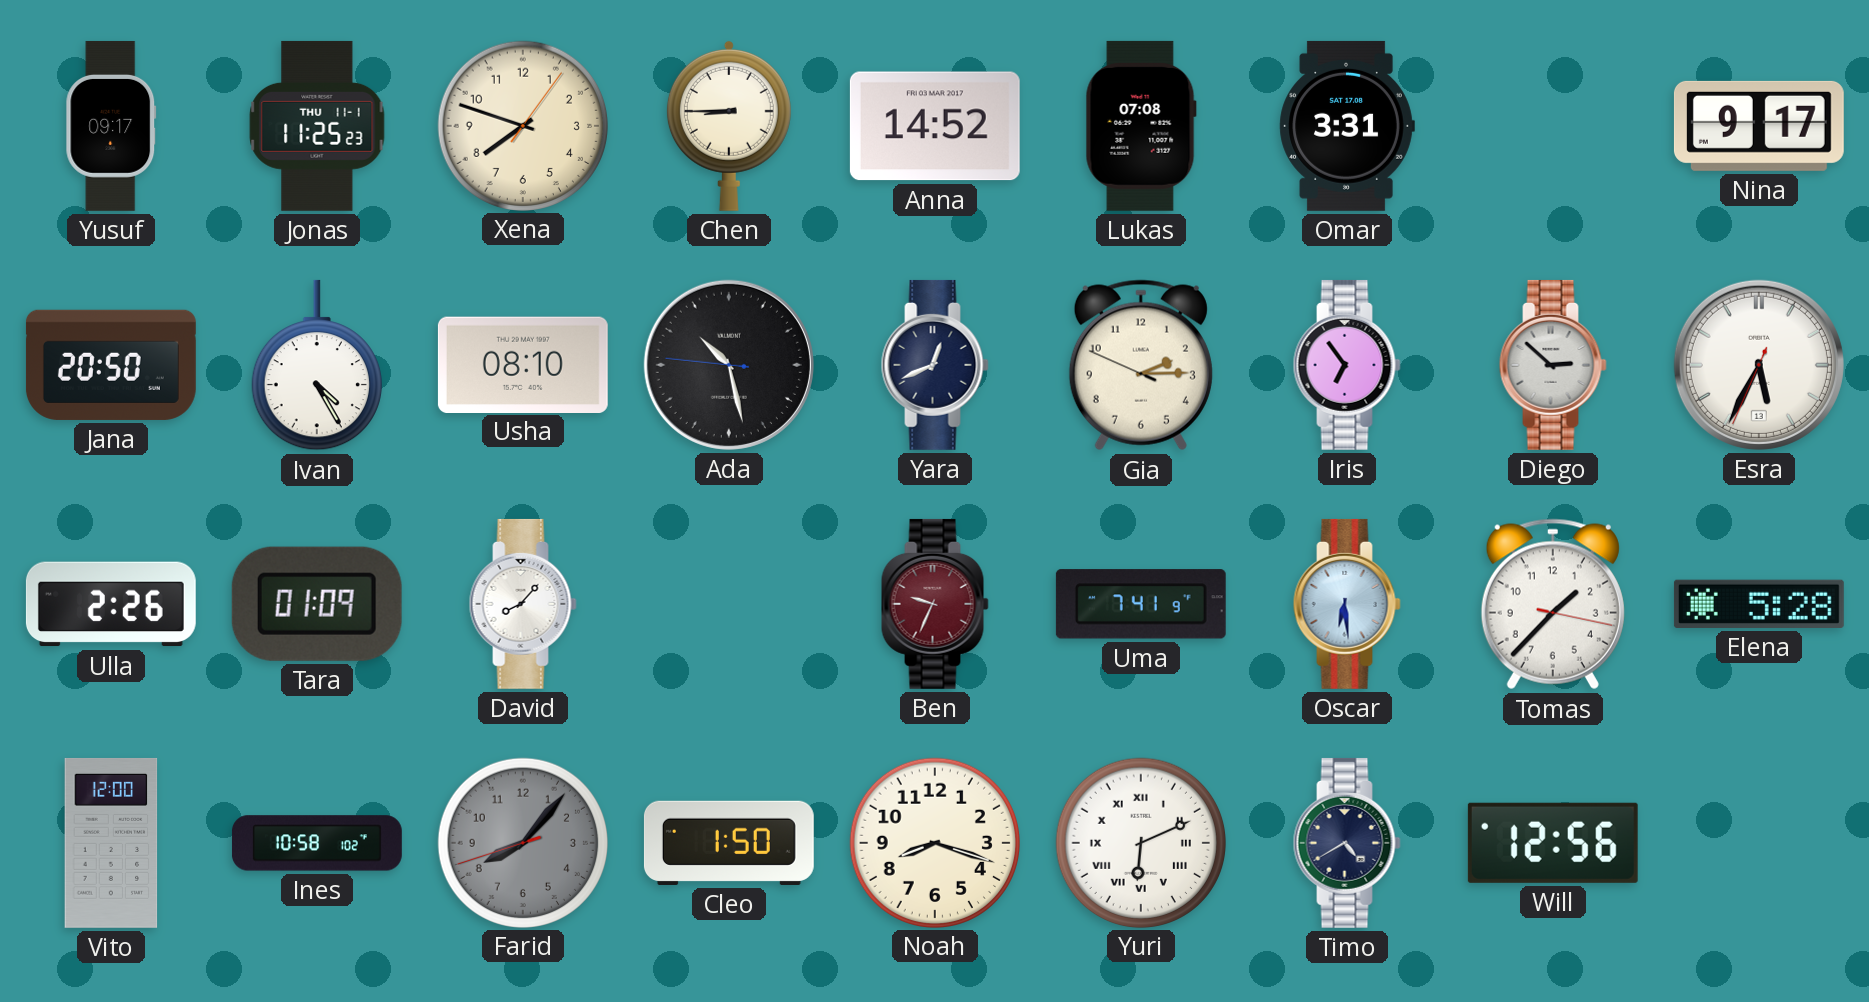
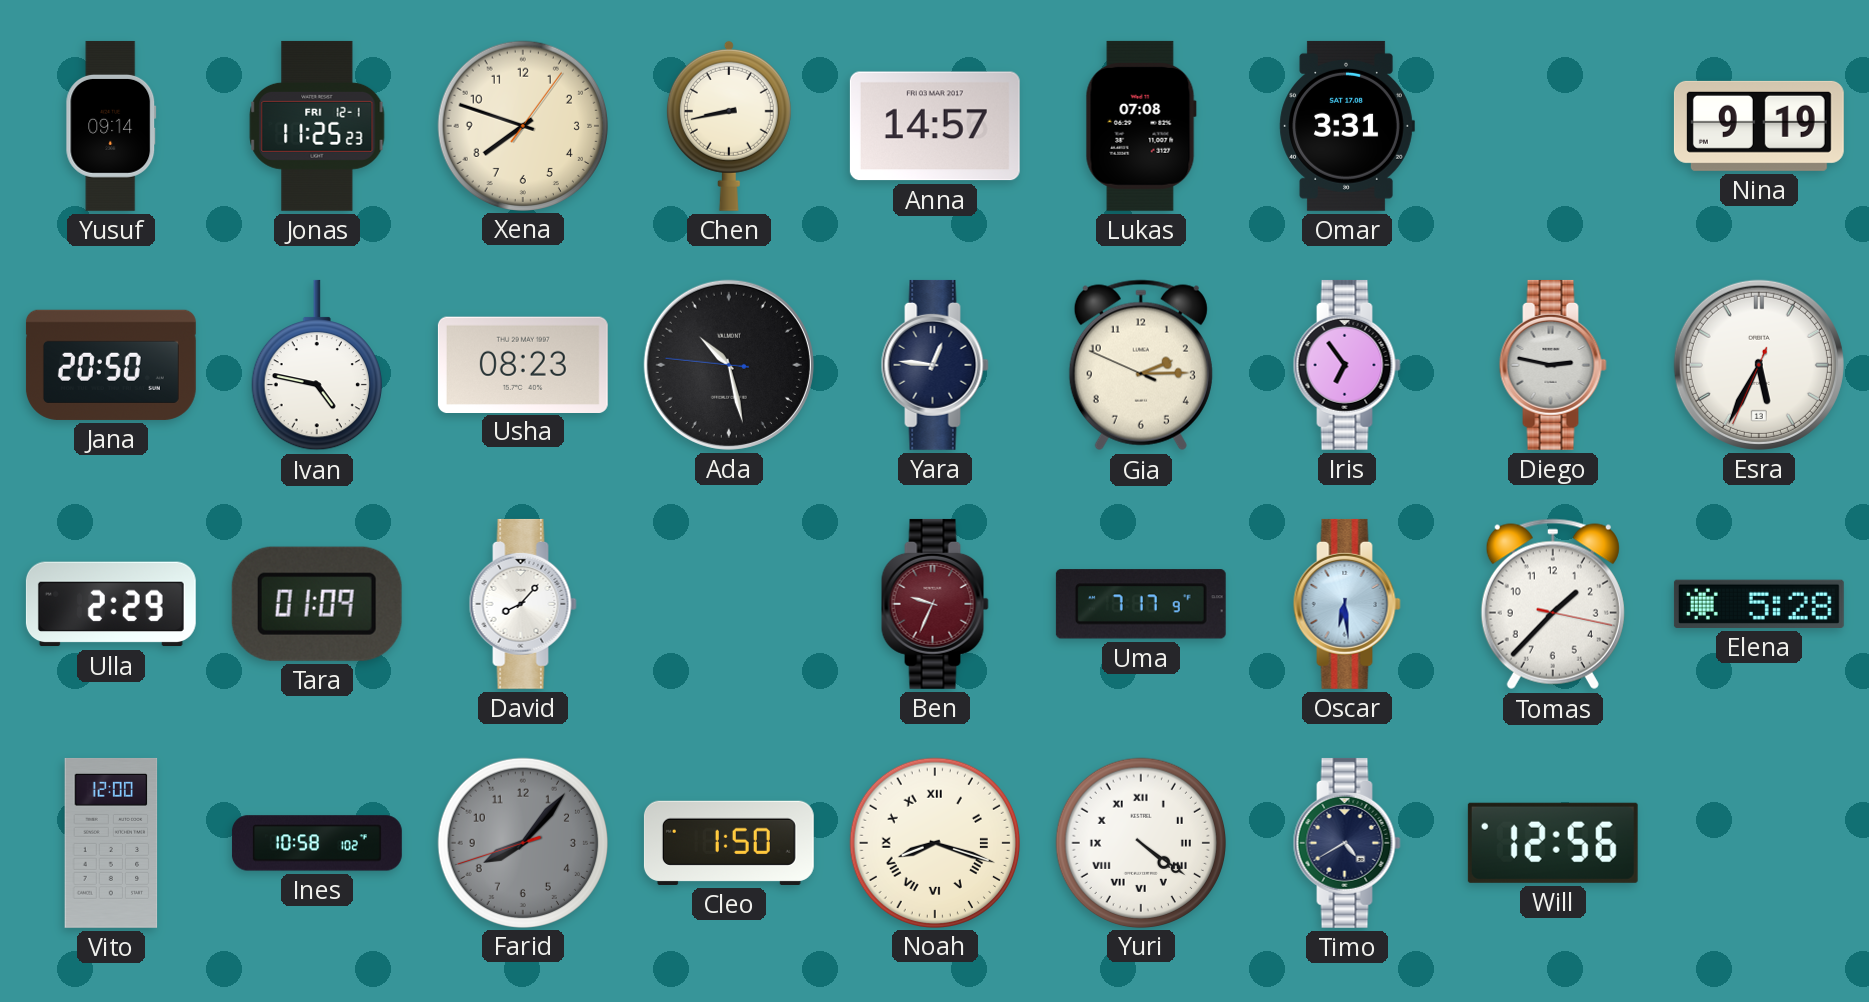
Yusuf: 09:17 -> 09:14
Jonas date: THU 11-1 -> FRI 12-1
Chen: 8:45 -> 8:43
Anna: 14:52 -> 14:57
Nina: 9:17 -> 9:19
Ivan: 4:25 -> 4:47
Usha: 08:10 -> 08:23
Yara: 12:41 -> 12:46
Diego: 2:52 -> 2:47
Ulla: 2:26 -> 2:29
Uma: 7:41 -> 7:17
Noah numerals: Arabic -> Roman
Yuri: 6:11 -> 4:21
